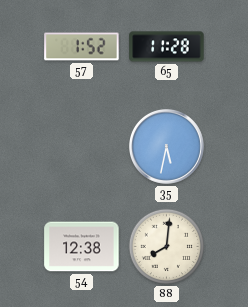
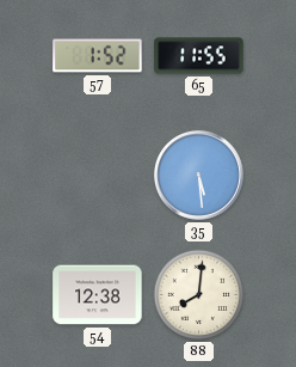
65: 11:28 -> 11:55
35: 5:32 -> 5:29
